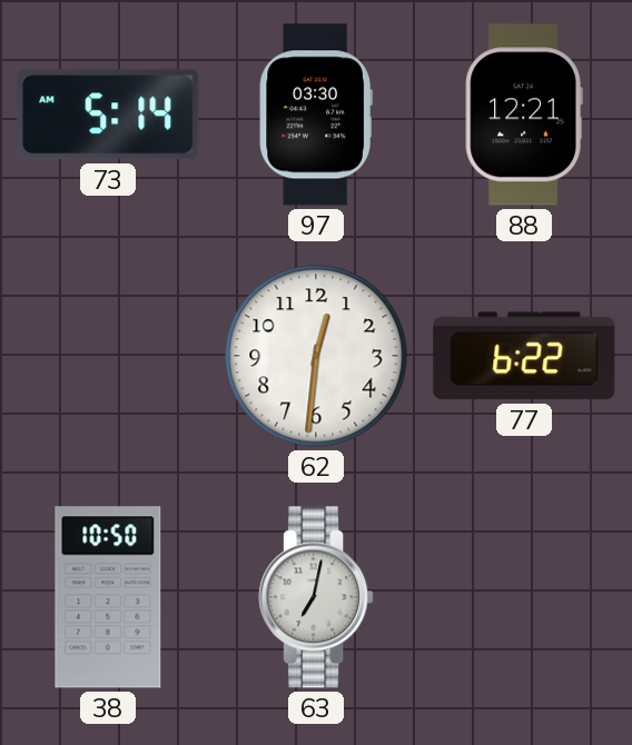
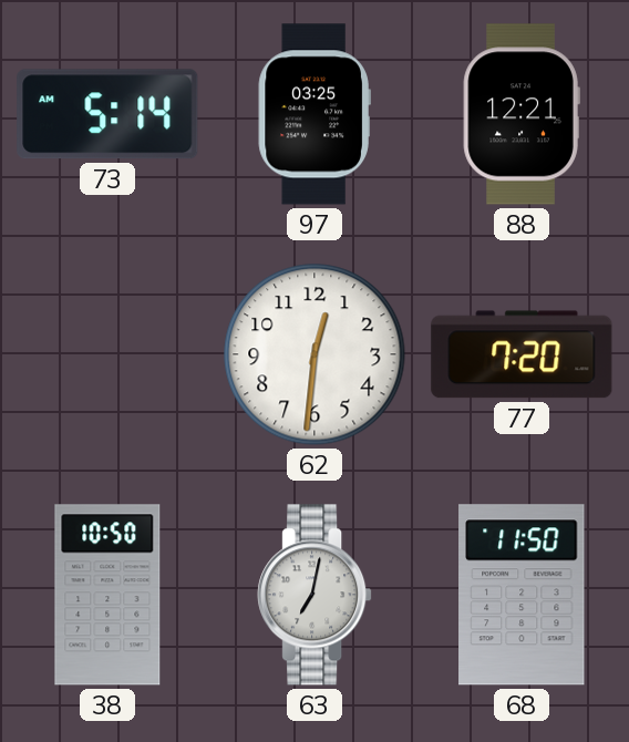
97: 03:30 -> 03:25
77: 6:22 -> 7:20
68: none -> 11:50
